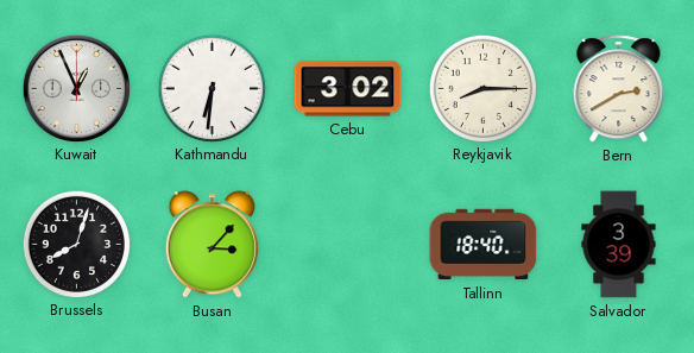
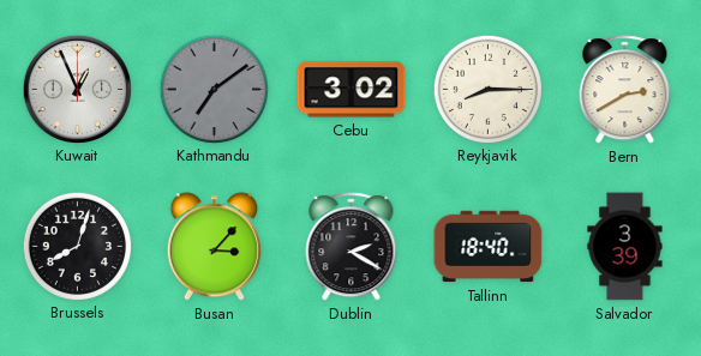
Kathmandu: 6:31 -> 7:09
Kathmandu dial: white -> grey
Dublin: none -> 2:20
